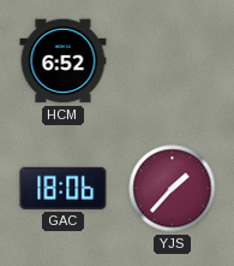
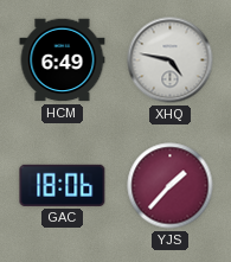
HCM: 6:52 -> 6:49
XHQ: none -> 4:47
